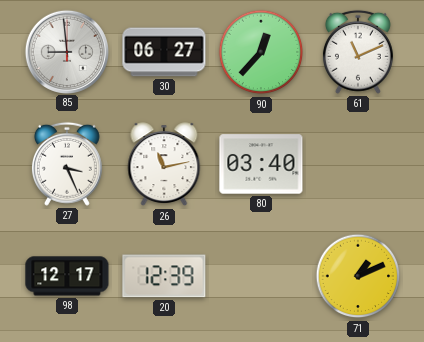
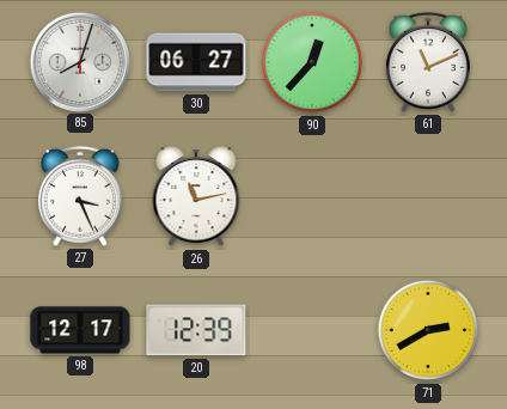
85: 8:59 -> 8:03
80: 03:40 -> none
71: 1:11 -> 2:40
